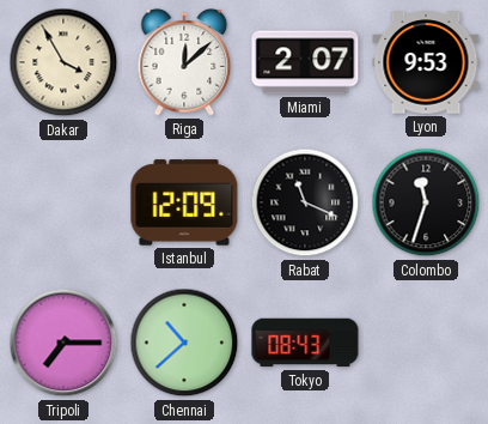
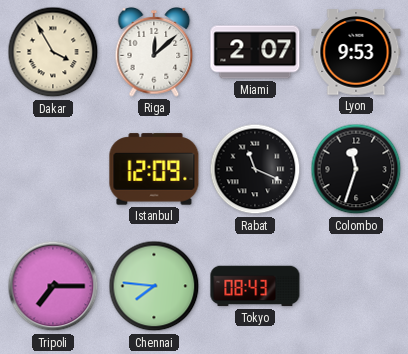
Chennai: 10:38 -> 7:46
